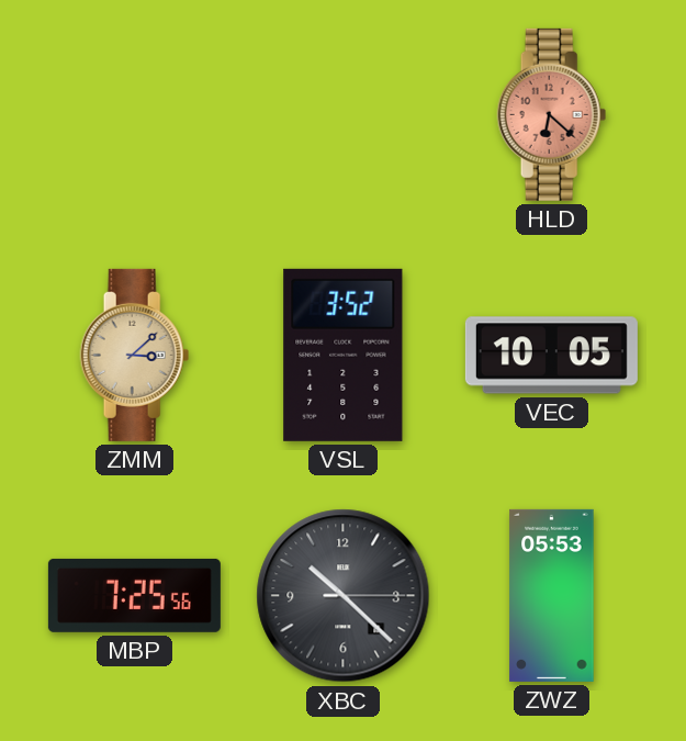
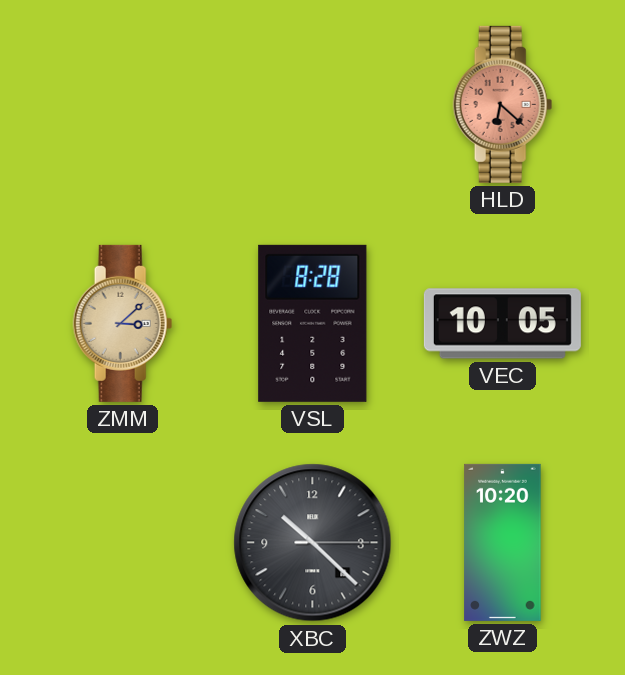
VSL: 3:52 -> 8:28
MBP: 7:25 -> none
ZWZ: 05:53 -> 10:20
